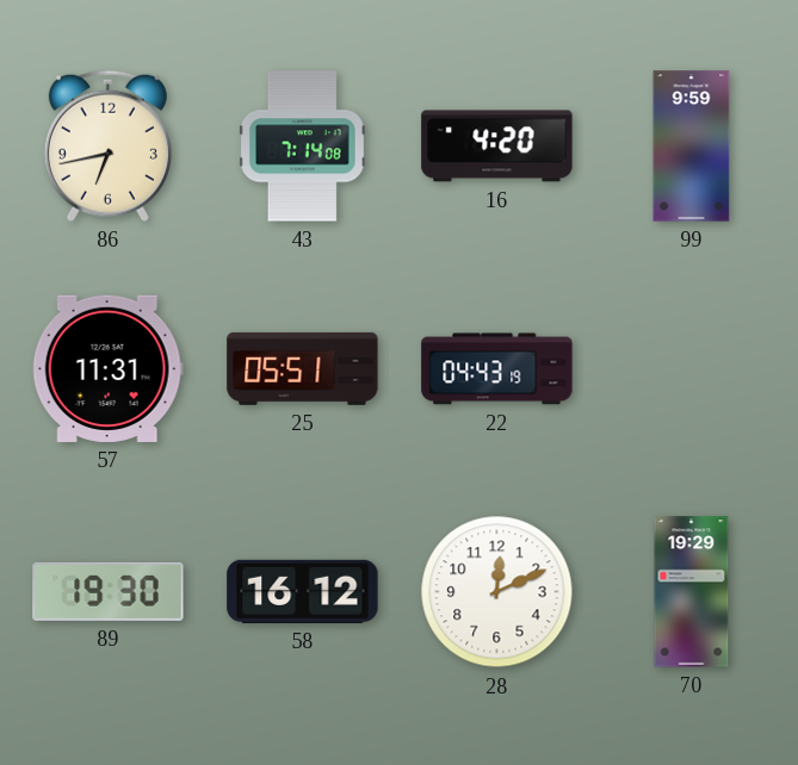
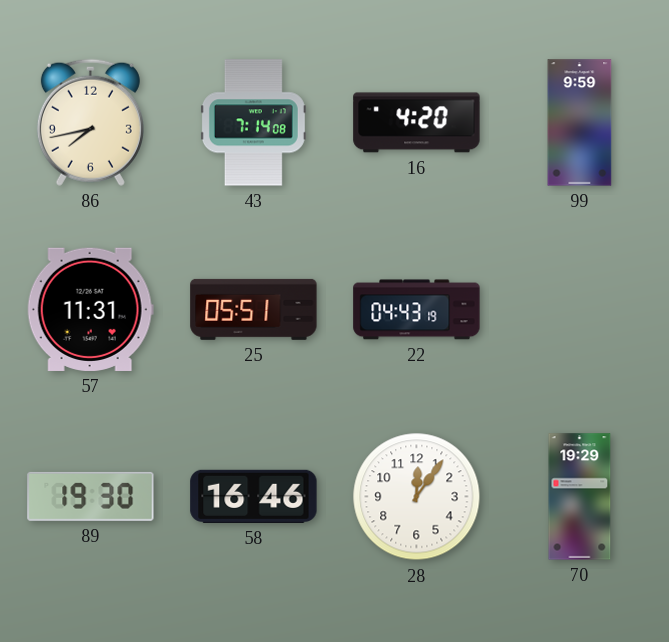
86: 6:43 -> 7:43
58: 16:12 -> 16:46
28: 12:11 -> 12:06
